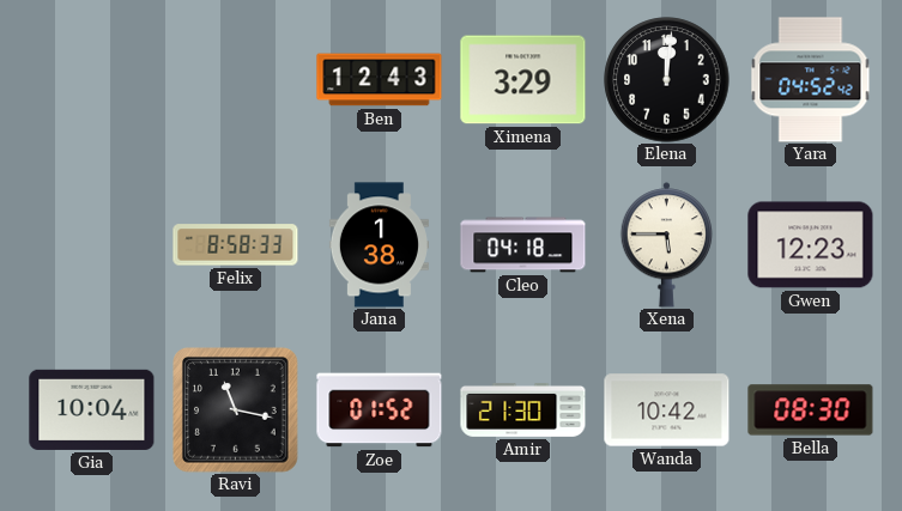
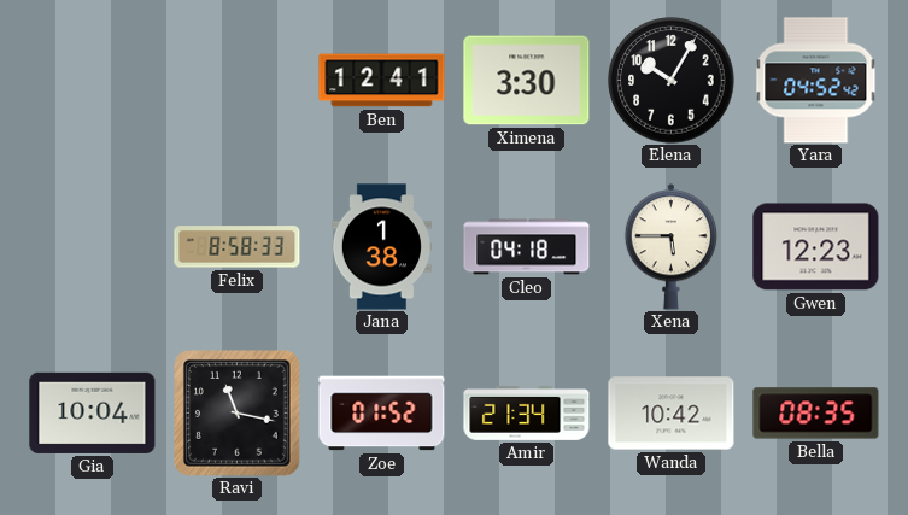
Ben: 12:43 -> 12:41
Ximena: 3:29 -> 3:30
Elena: 12:01 -> 10:05
Amir: 21:30 -> 21:34
Bella: 08:30 -> 08:35
